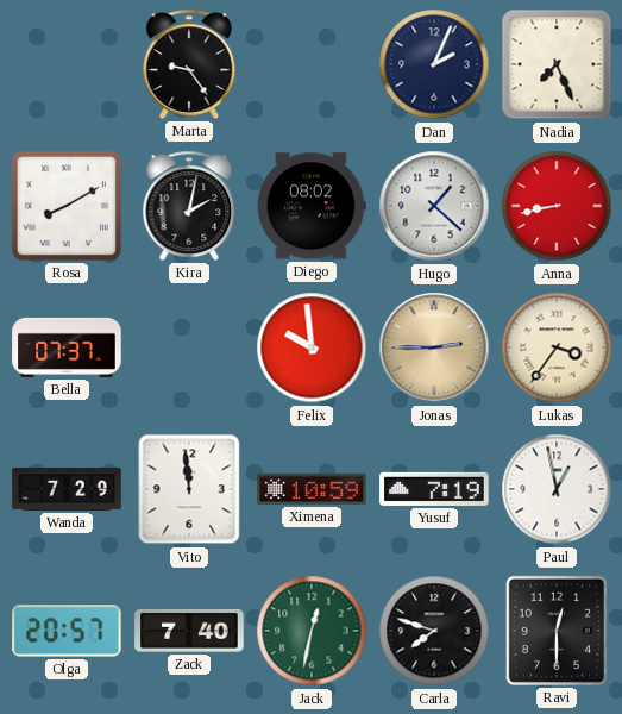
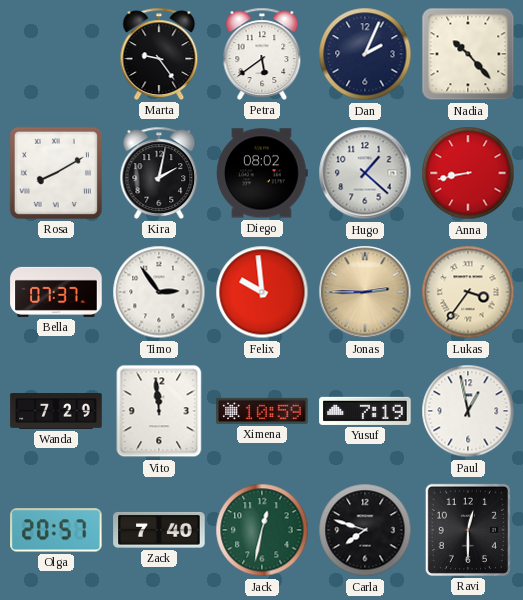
Petra: none -> 5:39
Nadia: 7:26 -> 10:23
Timo: none -> 2:54
